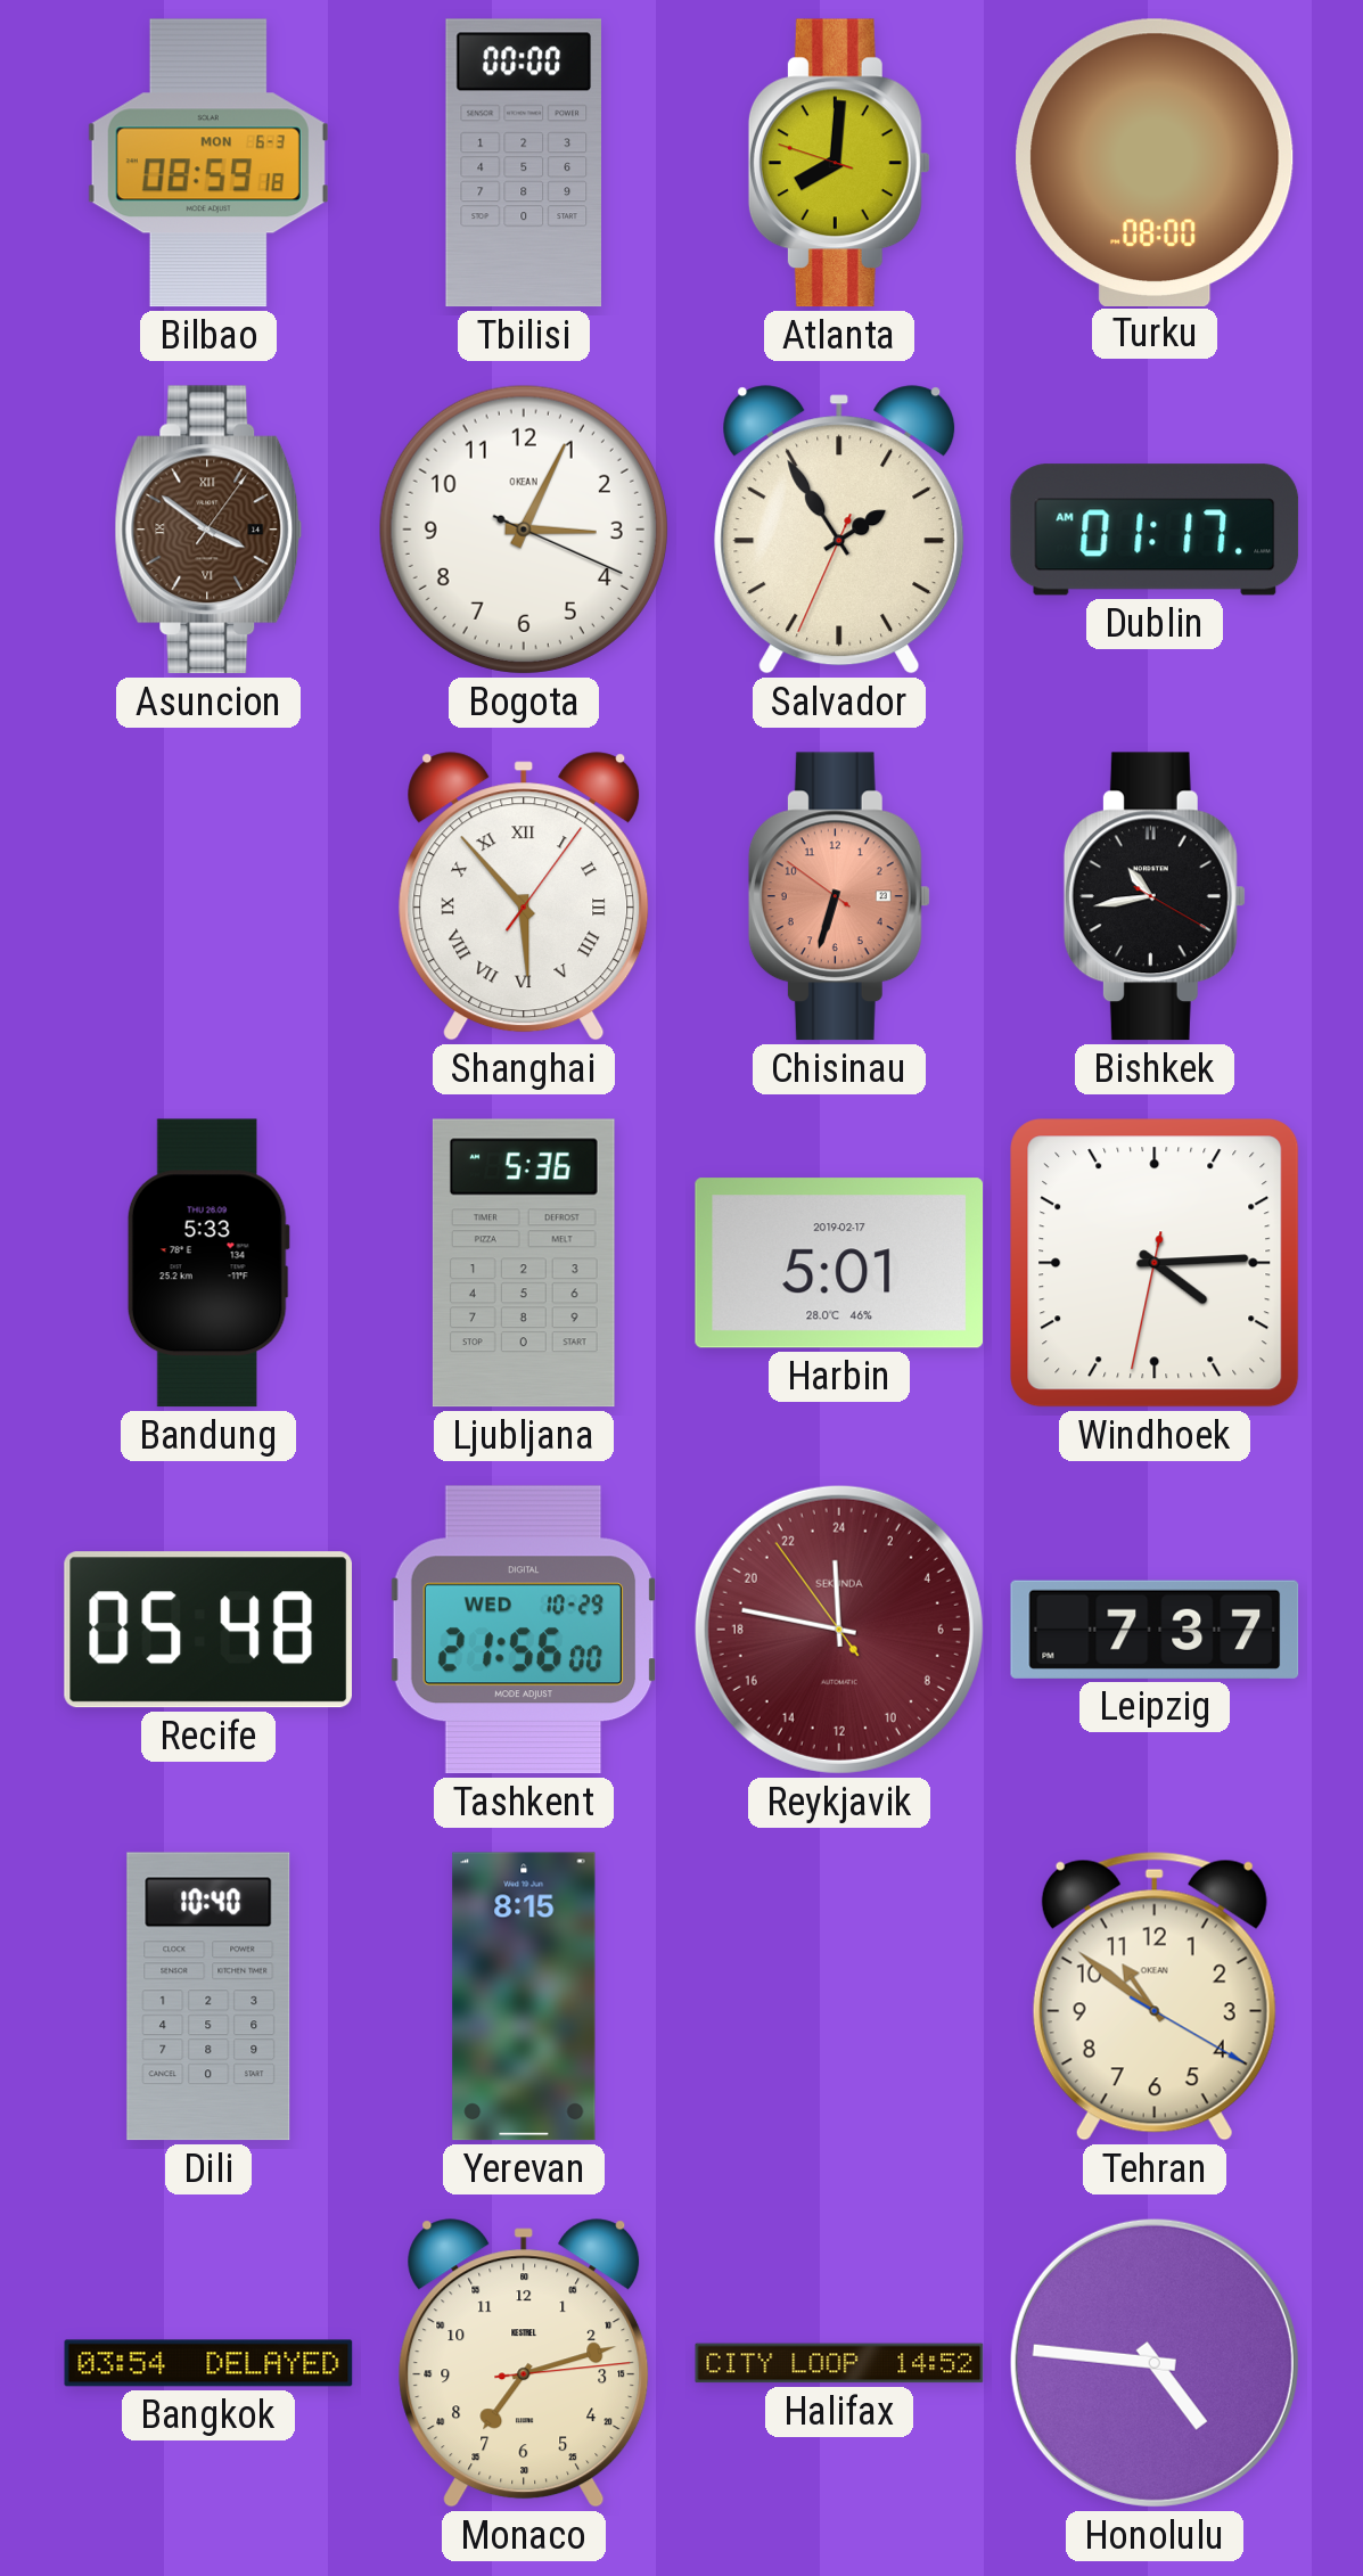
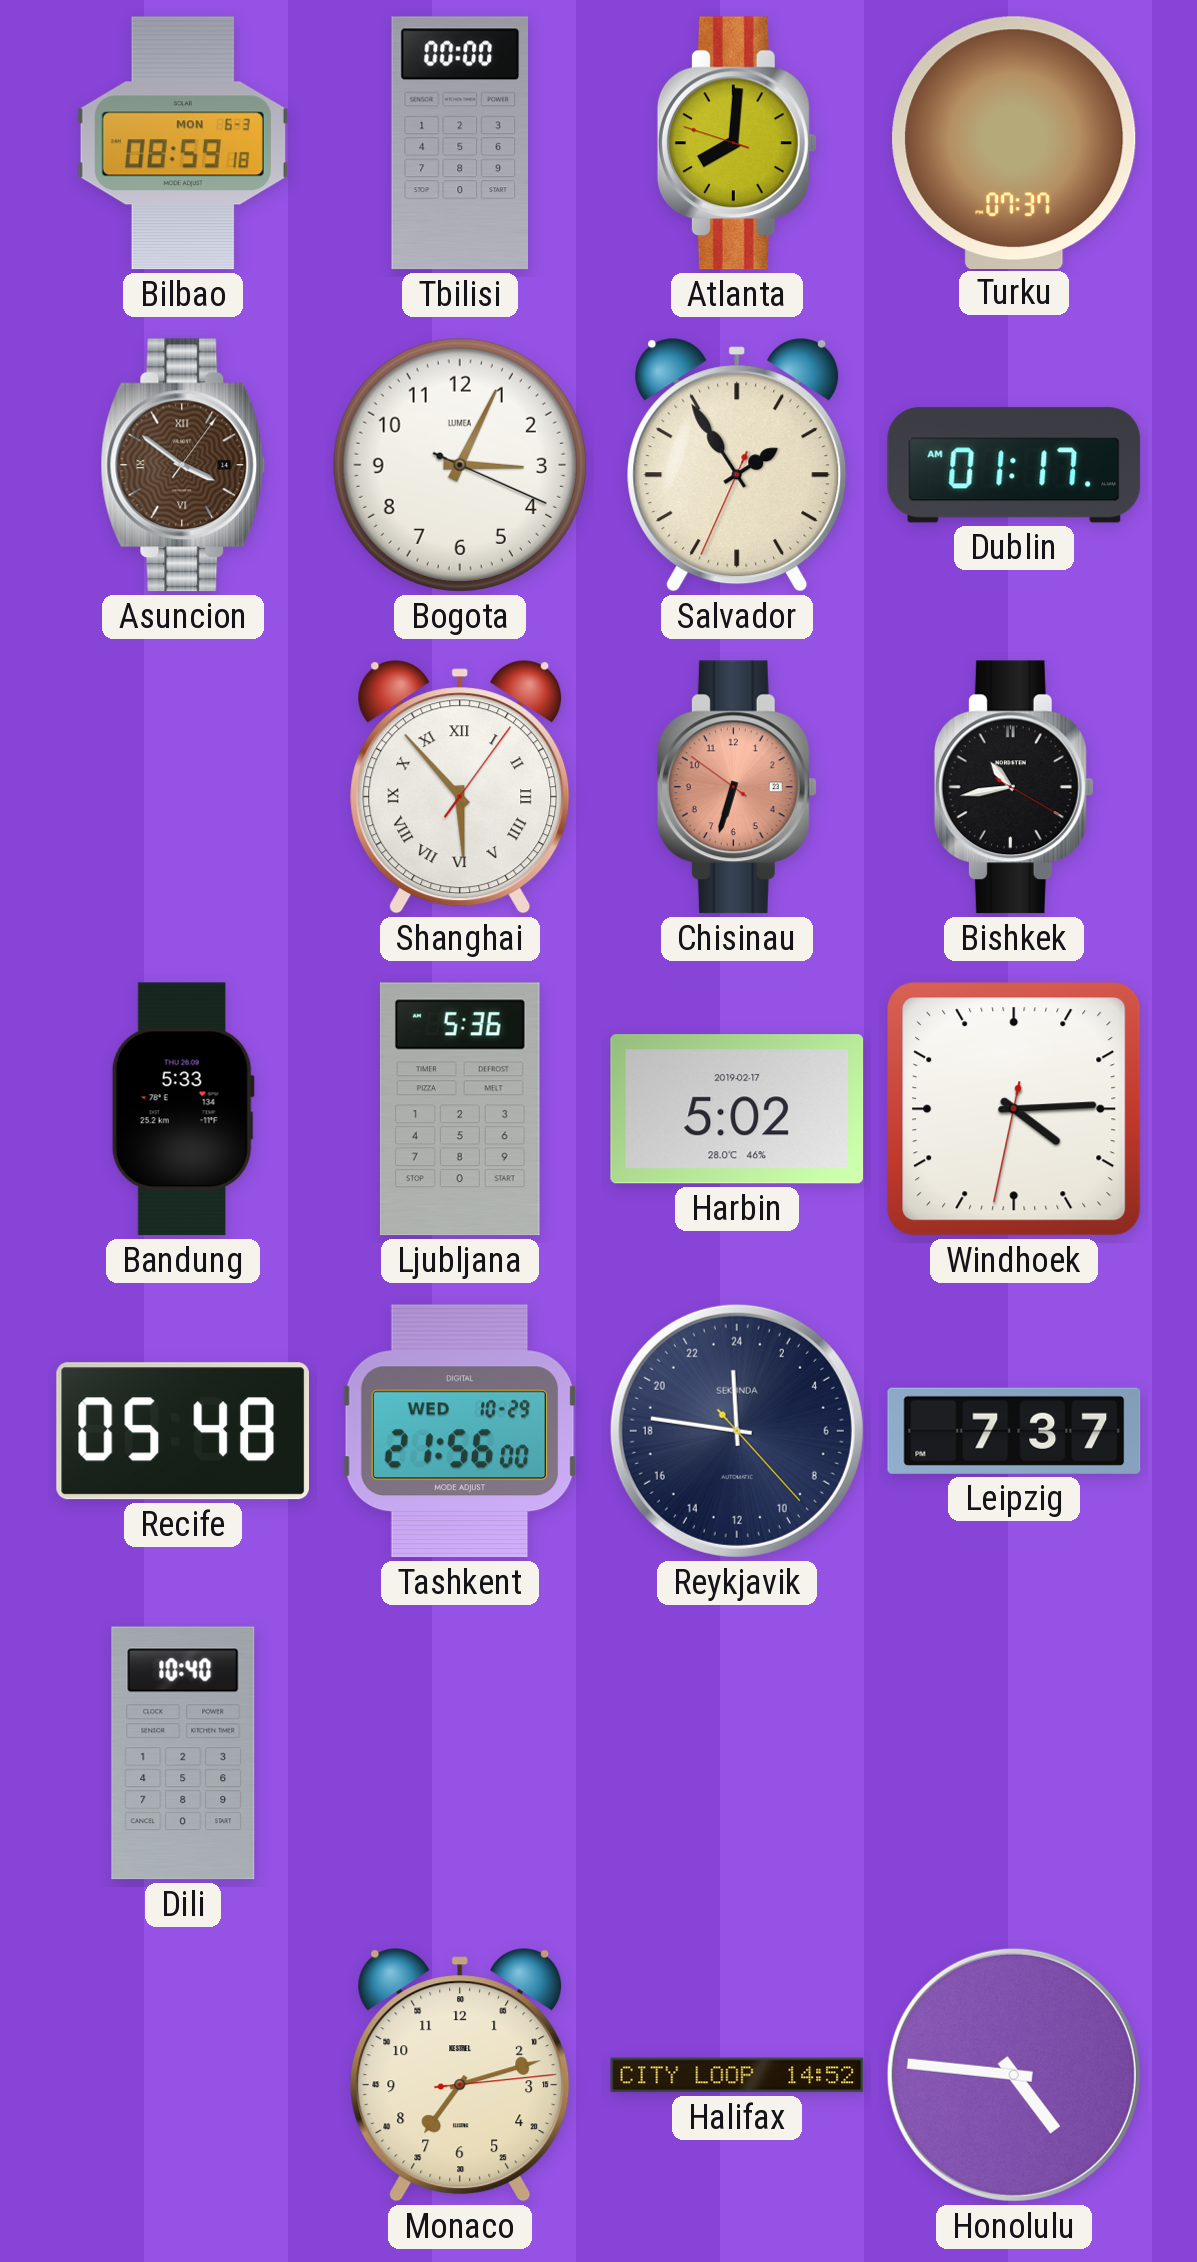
Turku: 08:00 -> 07:37
Bogota brand: OKEAN -> LUMEA
Harbin: 5:01 -> 5:02
Reykjavik: 23:46:54 -> 23:46:23
Reykjavik dial: burgundy -> navy
Yerevan: 8:15 -> none
Tehran: 10:51 -> none
Bangkok: 03:54 -> none
